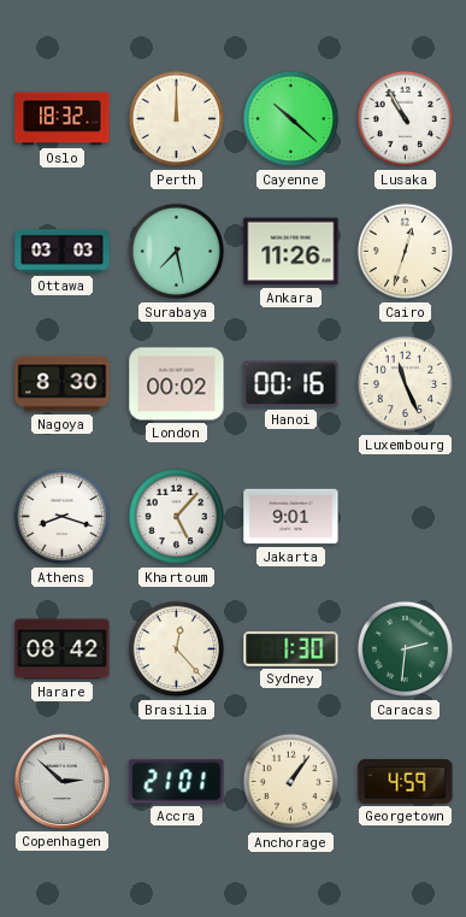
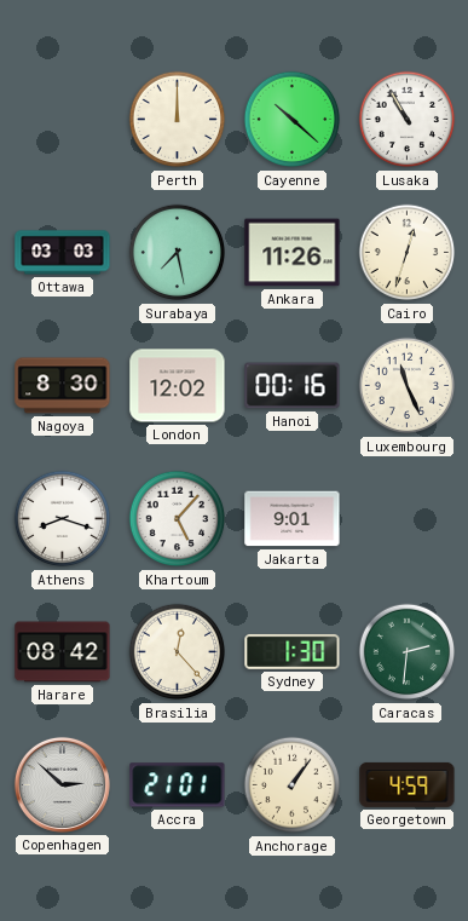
Oslo: 18:32 -> none
London: 00:02 -> 12:02
